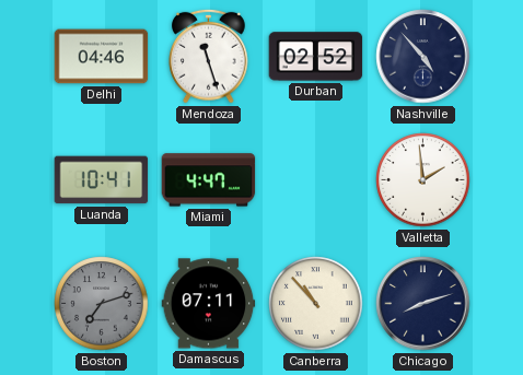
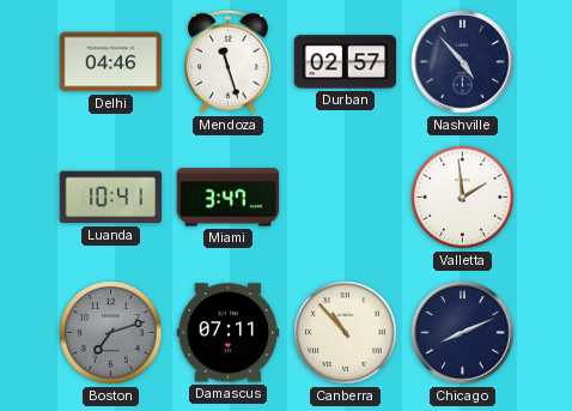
Durban: 02:52 -> 02:57
Miami: 4:47 -> 3:47
Chicago: 8:12 -> 8:11
